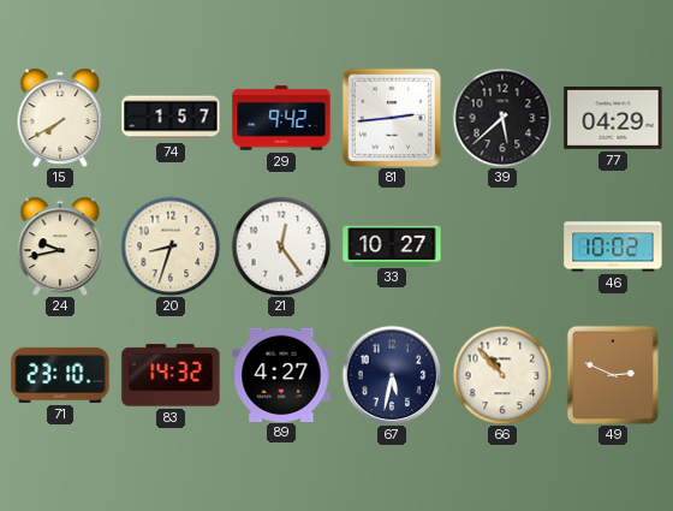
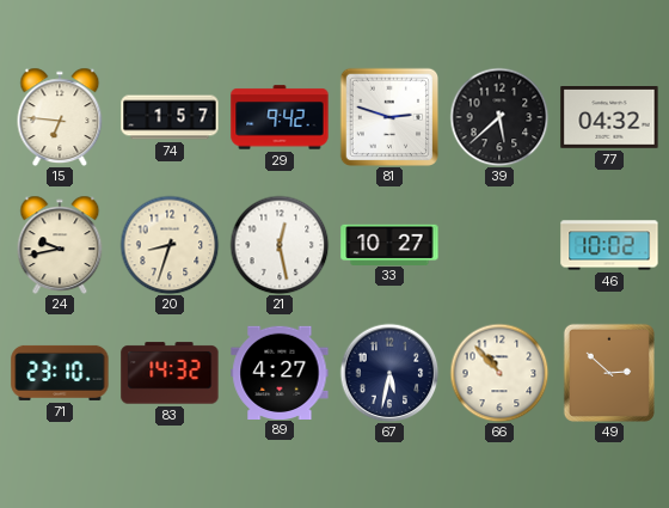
15: 7:40 -> 6:46
81: 2:44 -> 2:48
77: 04:29 -> 04:32
21: 12:24 -> 12:28
49: 2:49 -> 2:52
